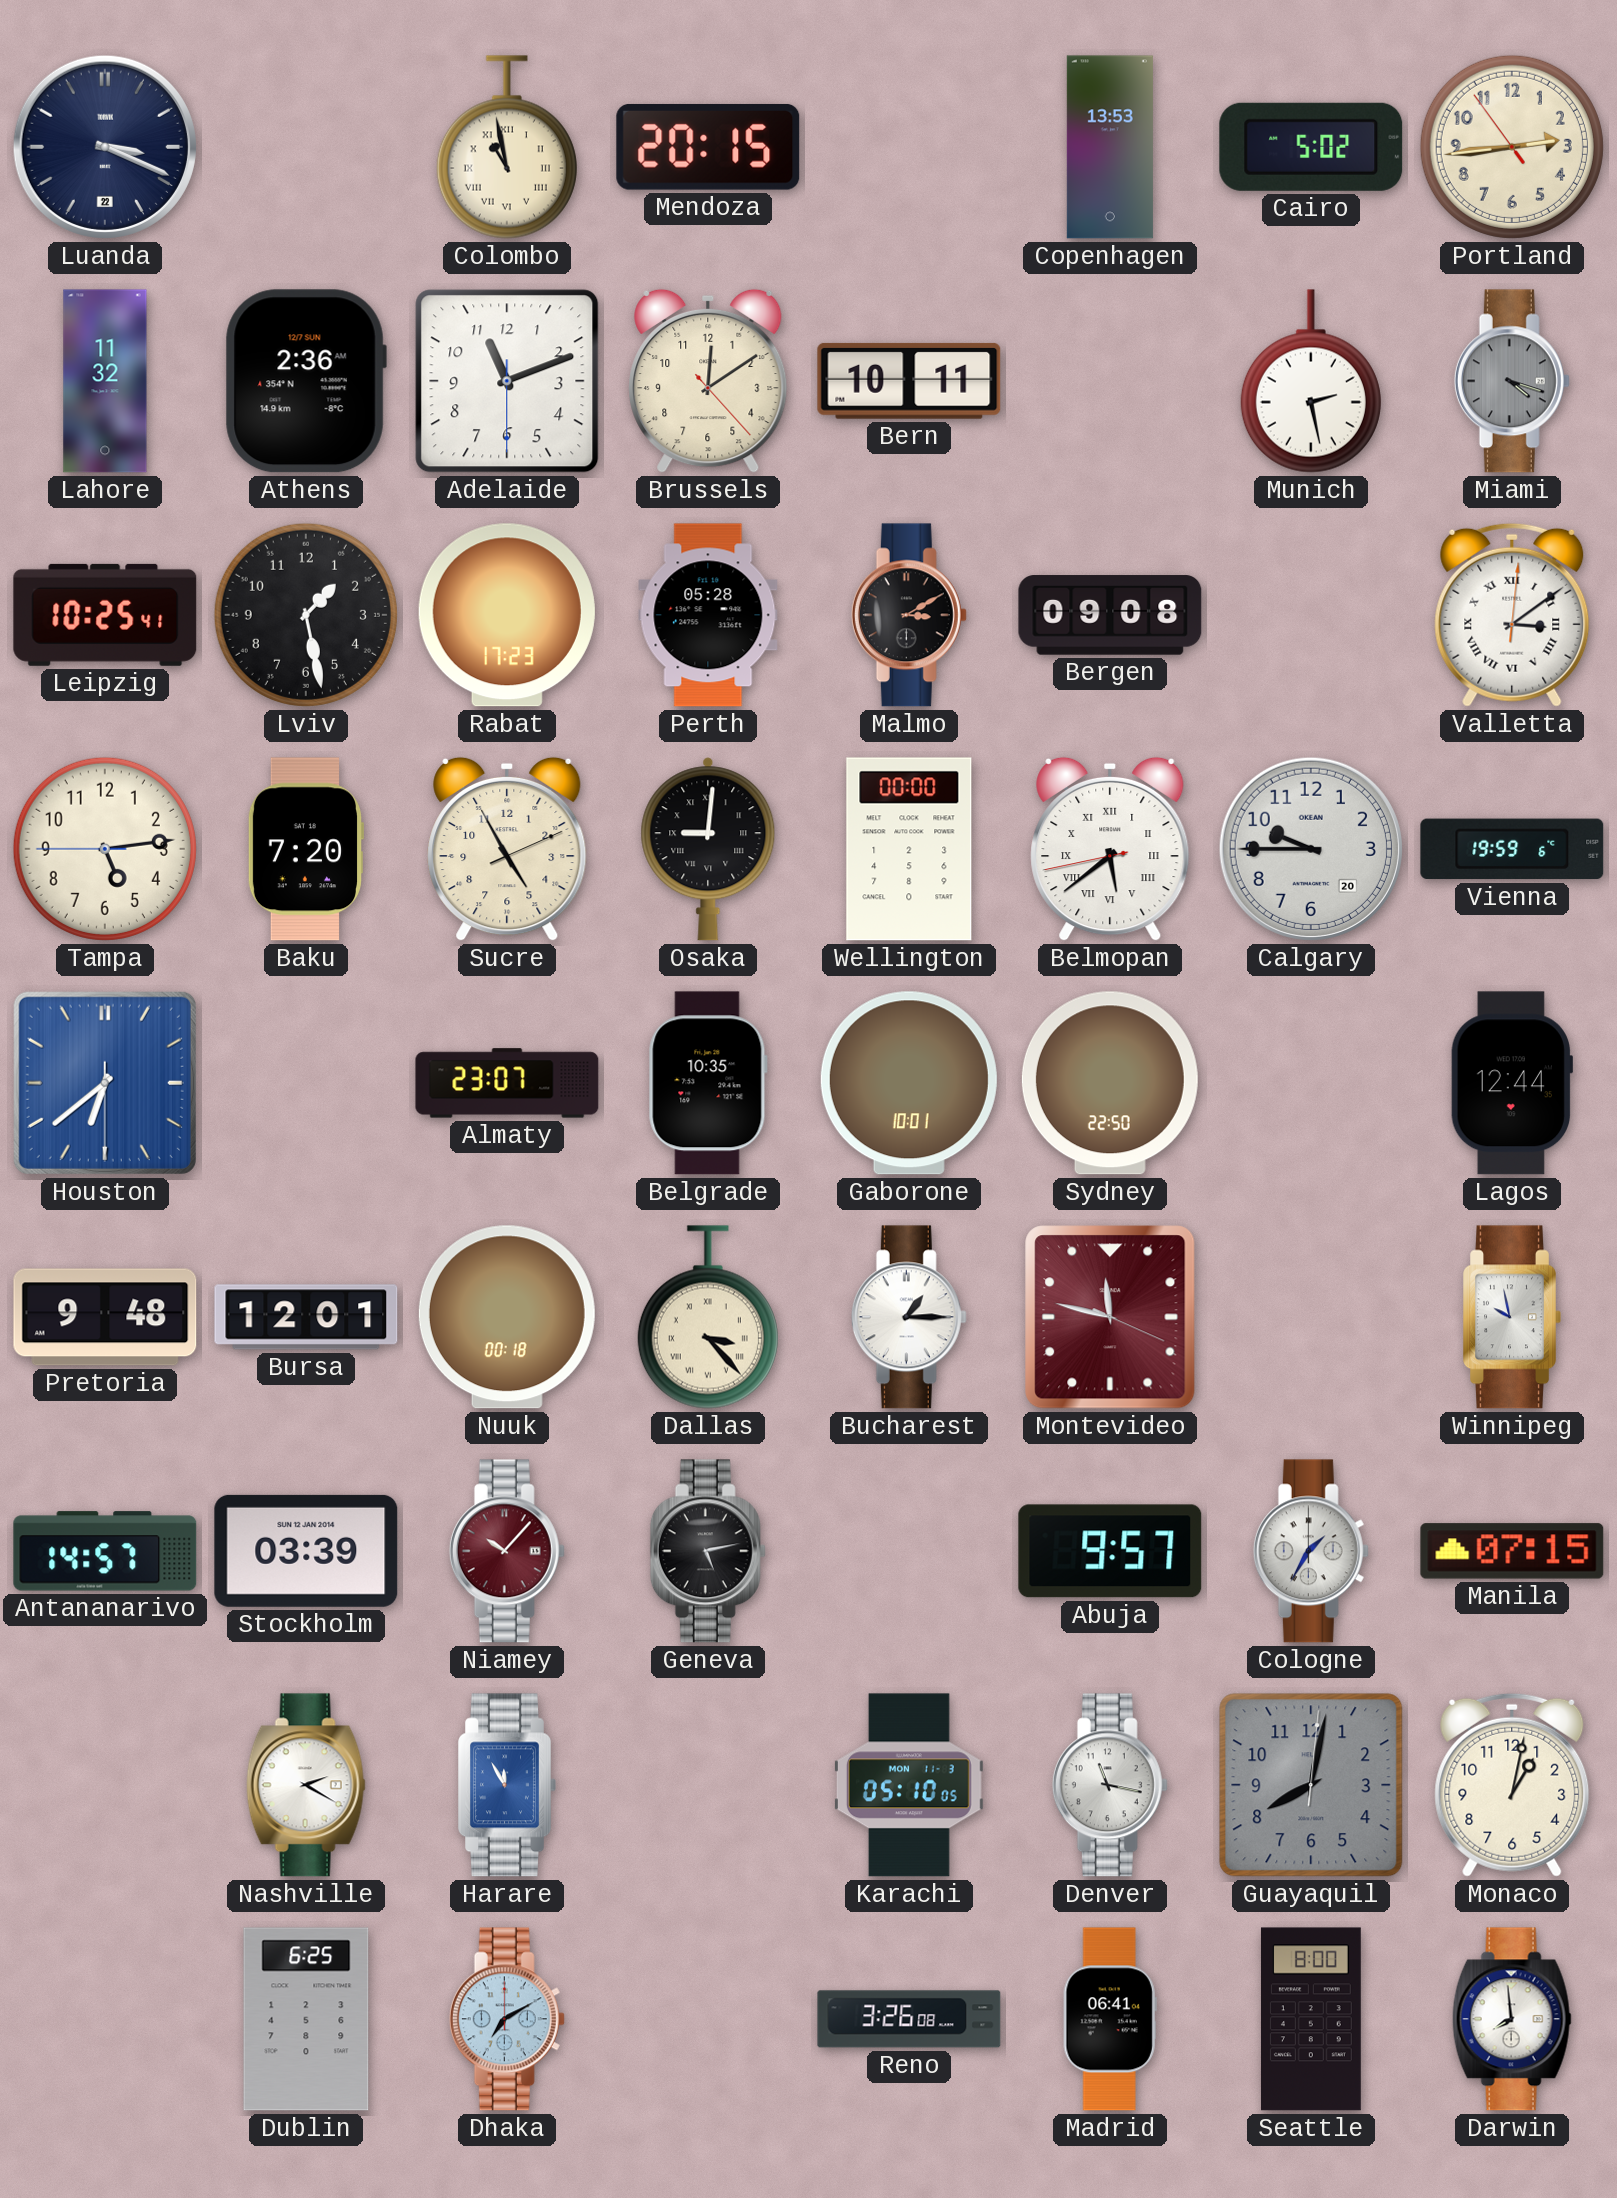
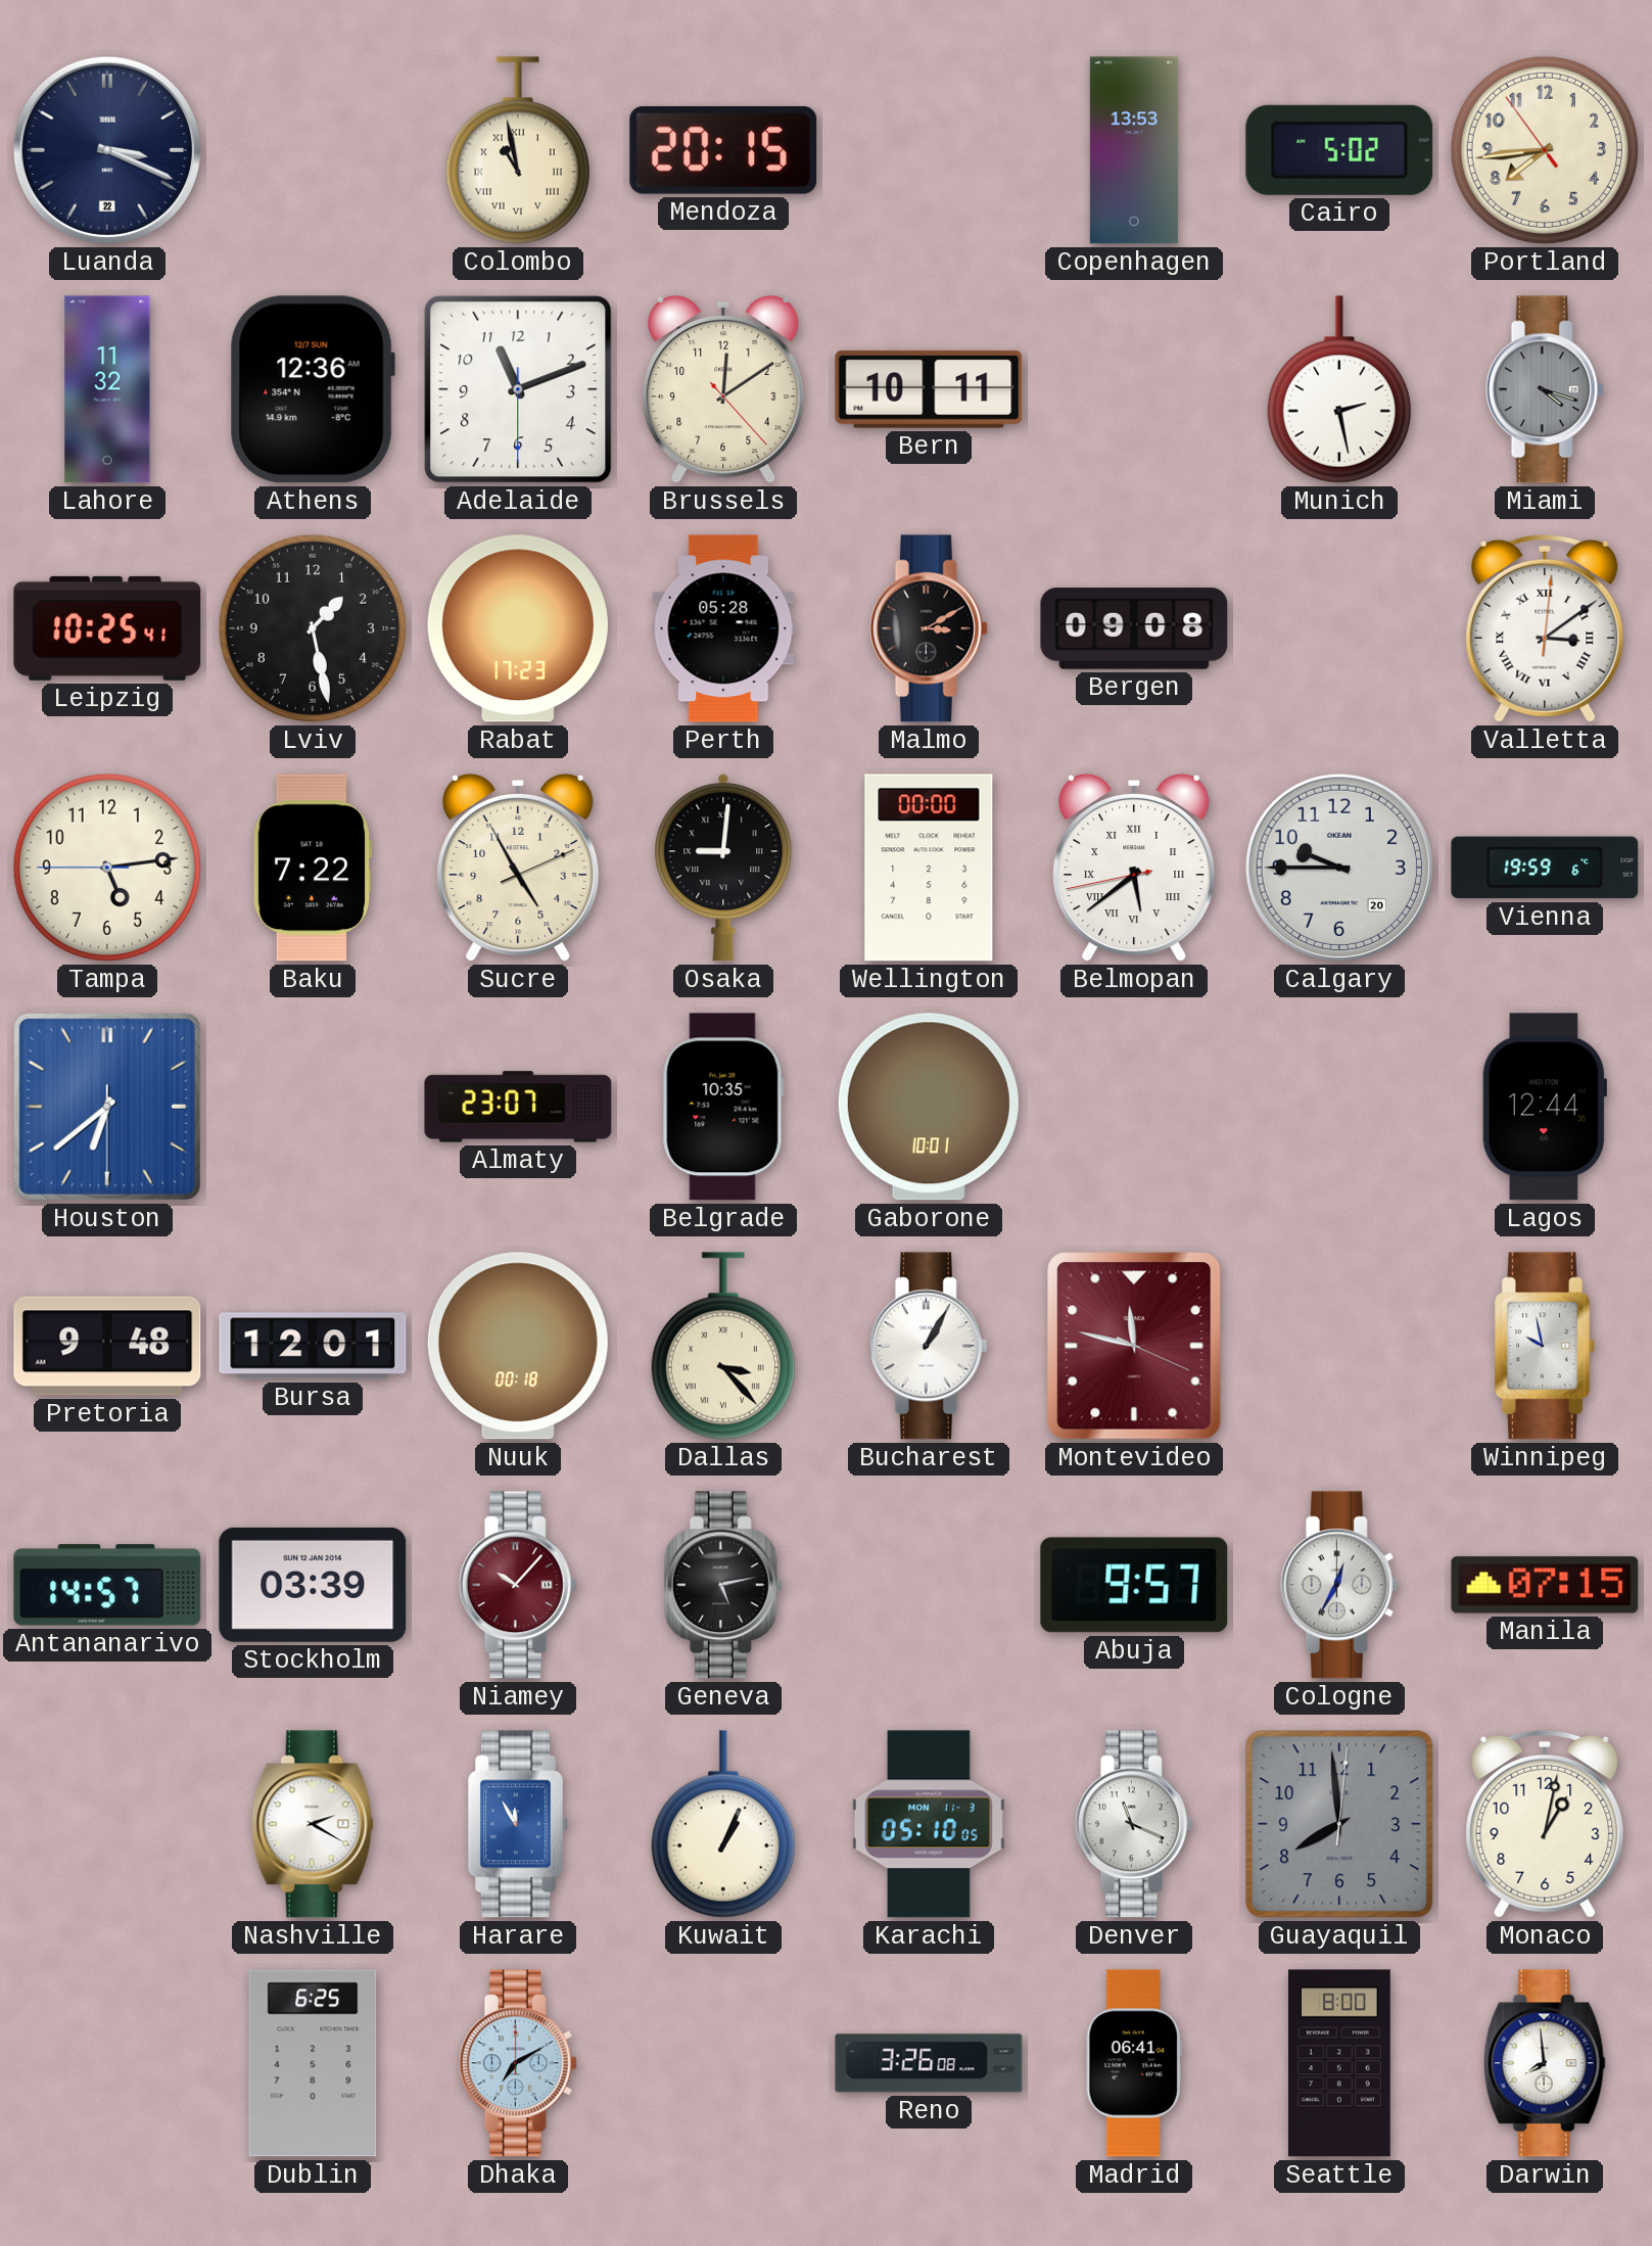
Portland: 2:43 -> 7:43
Athens: 2:36 -> 12:36
Baku: 7:20 -> 7:22
Sydney: 22:50 -> none
Bucharest: 1:15 -> 1:05
Cologne: 1:35 -> 12:35
Kuwait: none -> 1:04
Denver: 11:17 -> 11:19
Guayaquil: 8:02 -> 7:59
